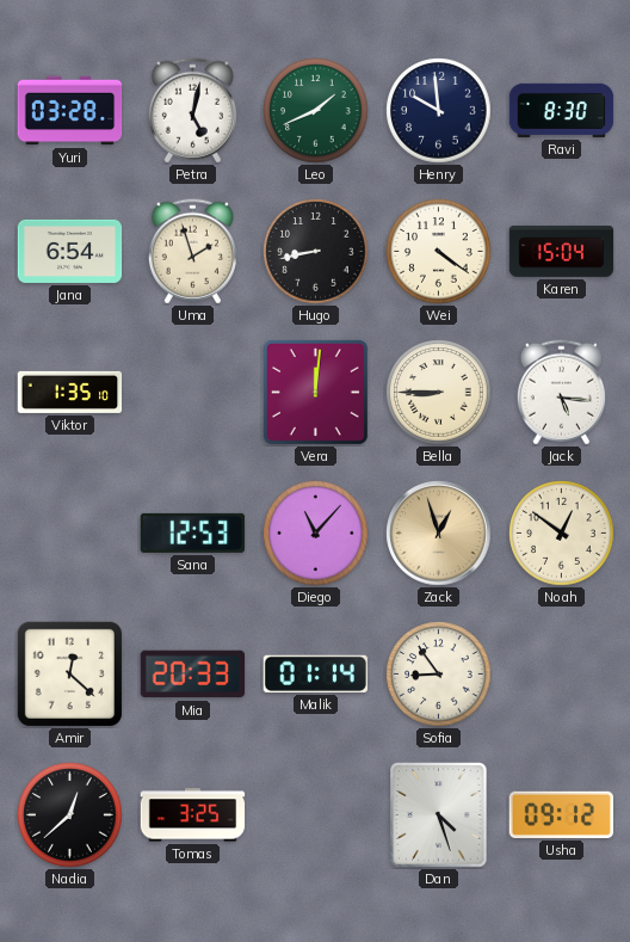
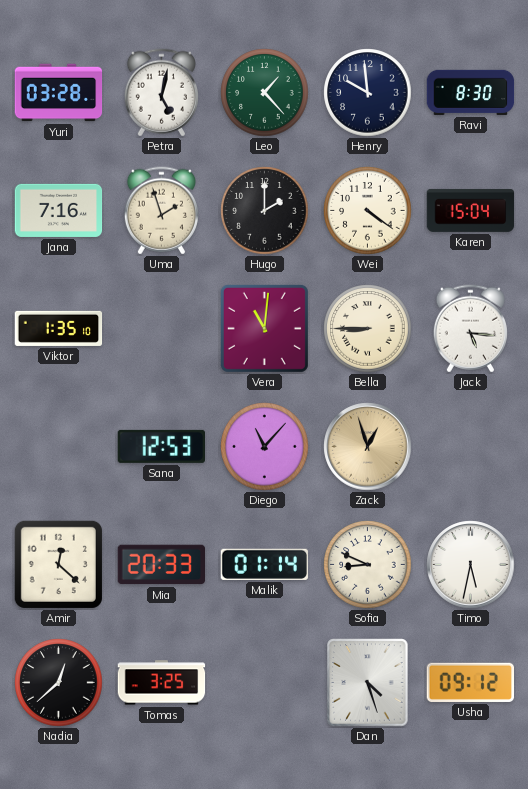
Leo: 1:41 -> 1:23
Jana: 6:54 -> 7:16
Hugo: 8:43 -> 2:00
Vera: 12:01 -> 11:01
Noah: 12:51 -> none
Sofia: 8:54 -> 8:49
Timo: none -> 5:32
